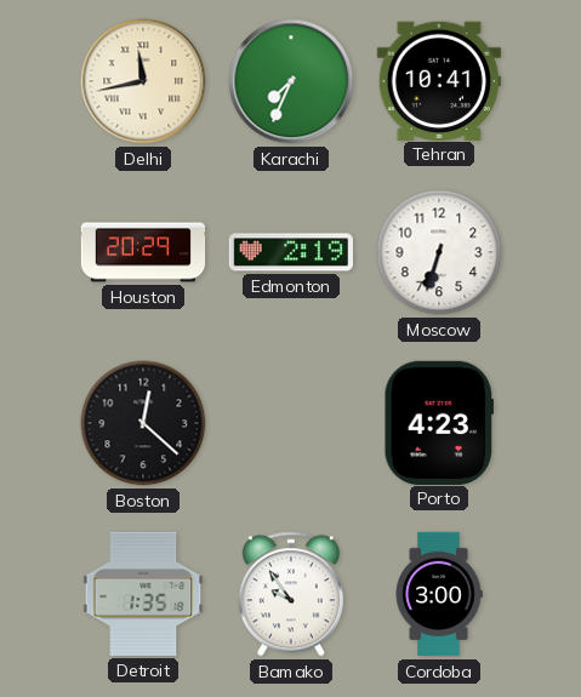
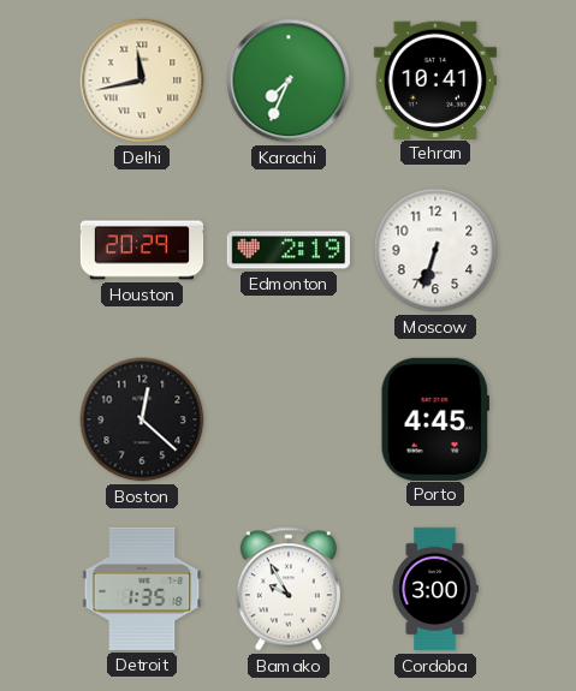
Porto: 4:23 -> 4:45
Bamako: 9:54 -> 9:55
